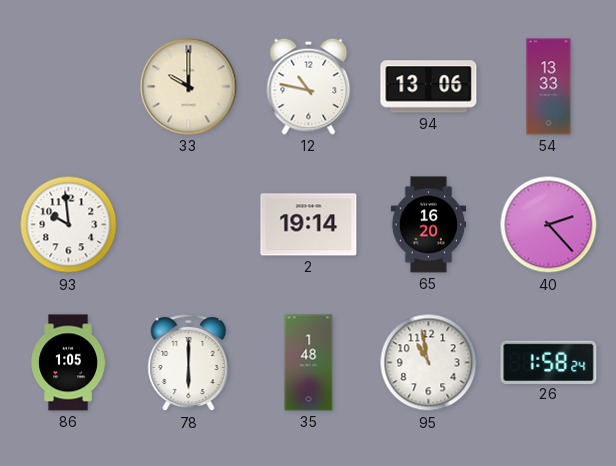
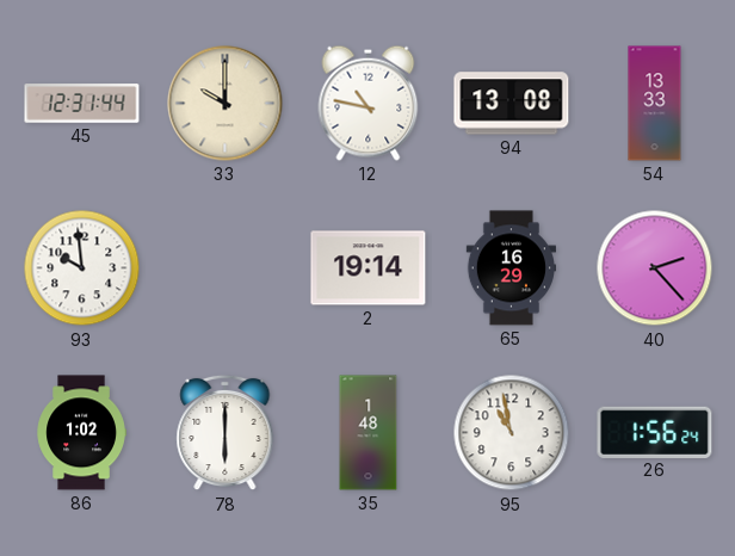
45: none -> 12:31
94: 13:06 -> 13:08
65: 16:20 -> 16:29
86: 1:05 -> 1:02
26: 1:58 -> 1:56
